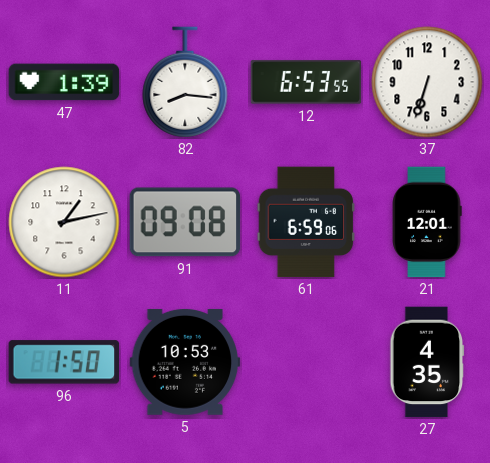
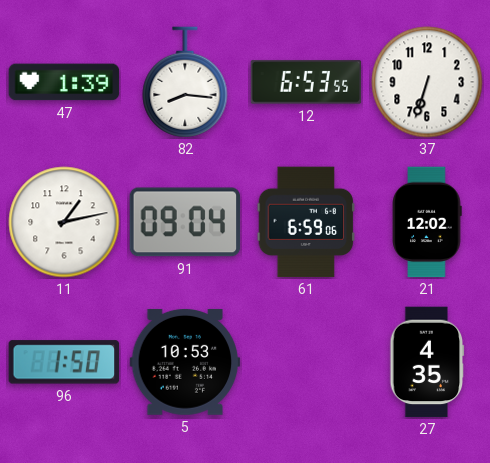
91: 09:08 -> 09:04
21: 12:01 -> 12:02
